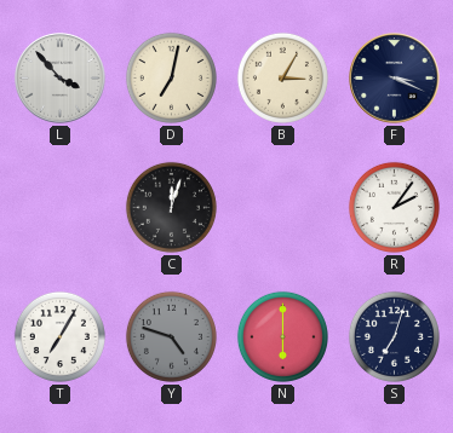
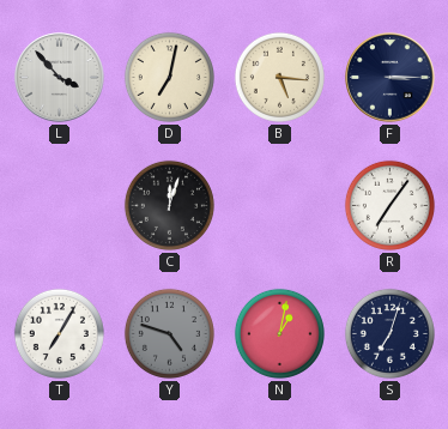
B: 3:05 -> 5:16
F: 3:19 -> 3:15
R: 2:06 -> 7:06
N: 6:00 -> 1:02
